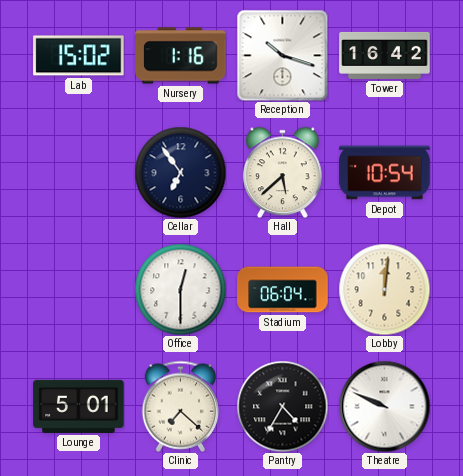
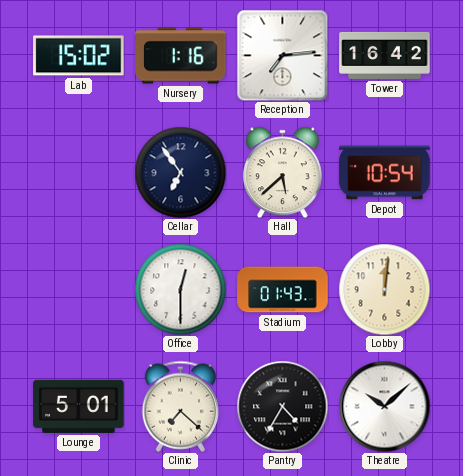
Reception: 10:18 -> 7:14
Stadium: 06:04 -> 01:43
Theatre: 9:49 -> 10:08
